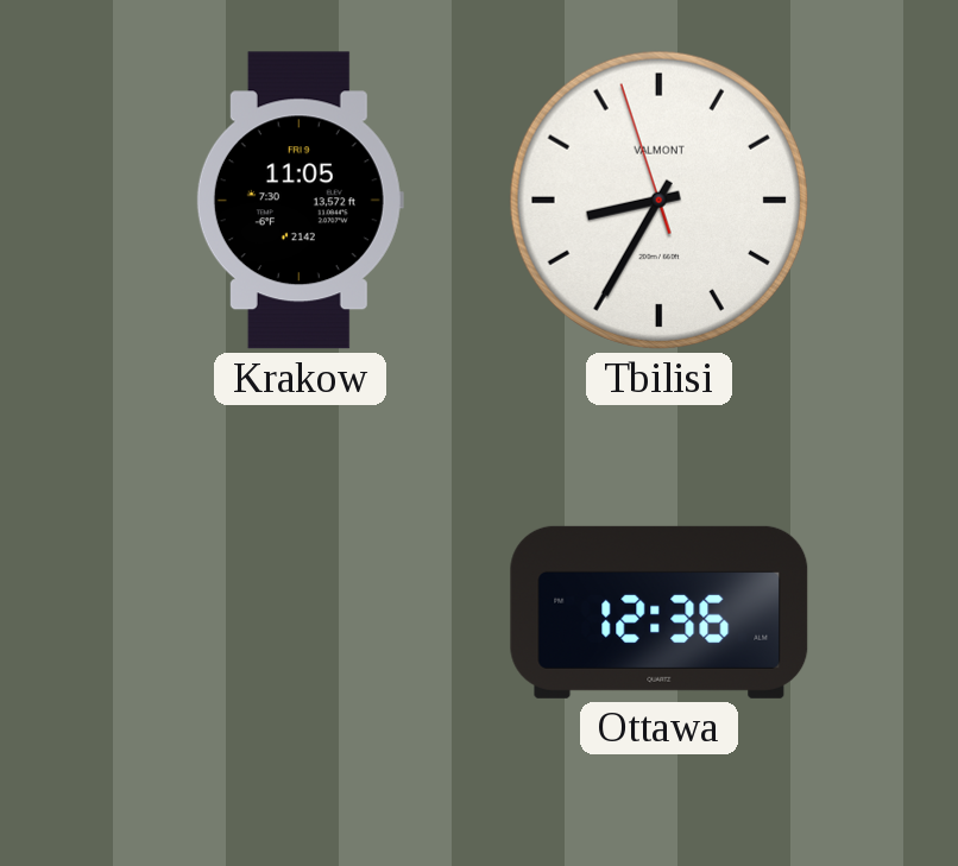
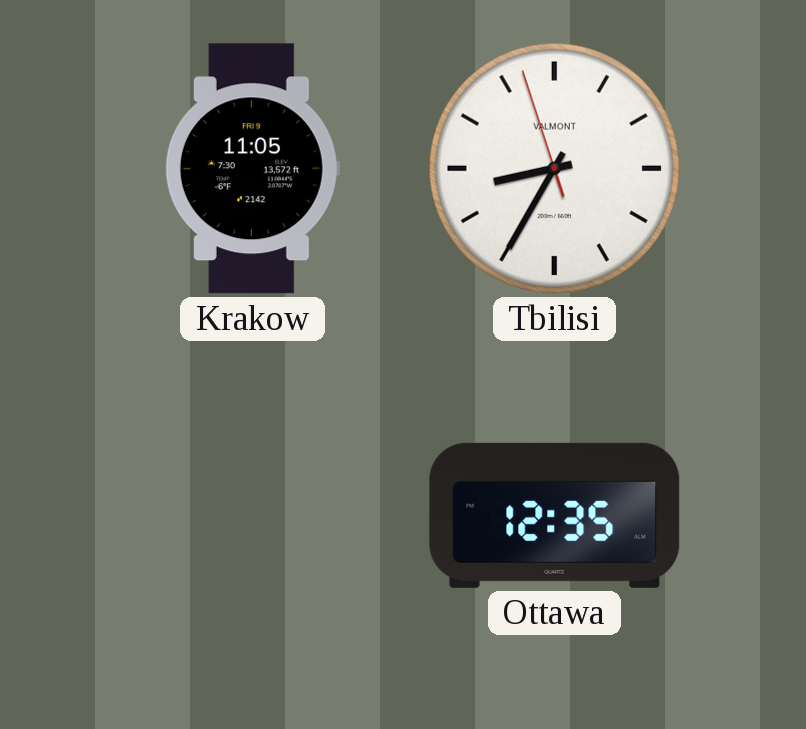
Ottawa: 12:36 -> 12:35
